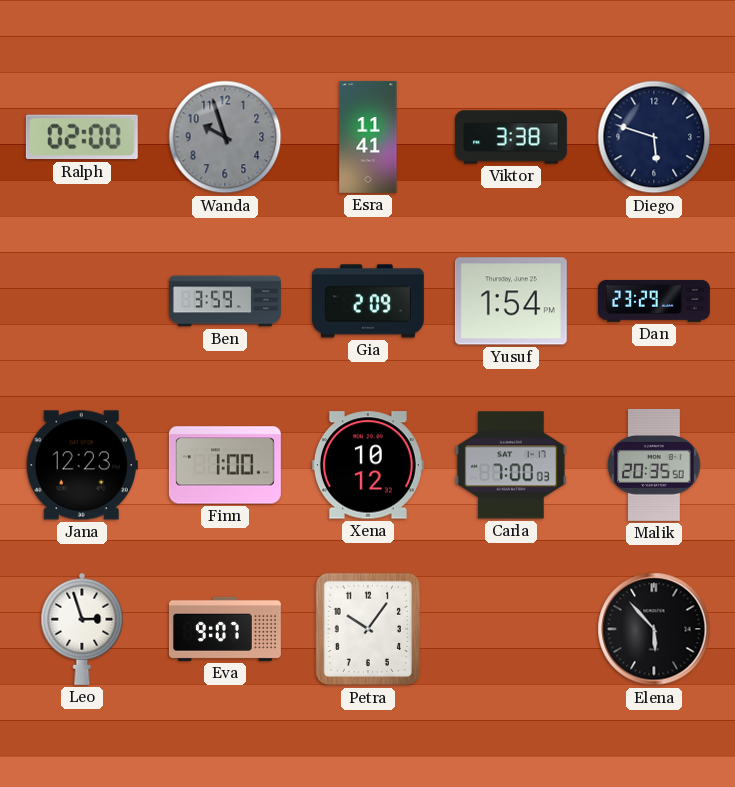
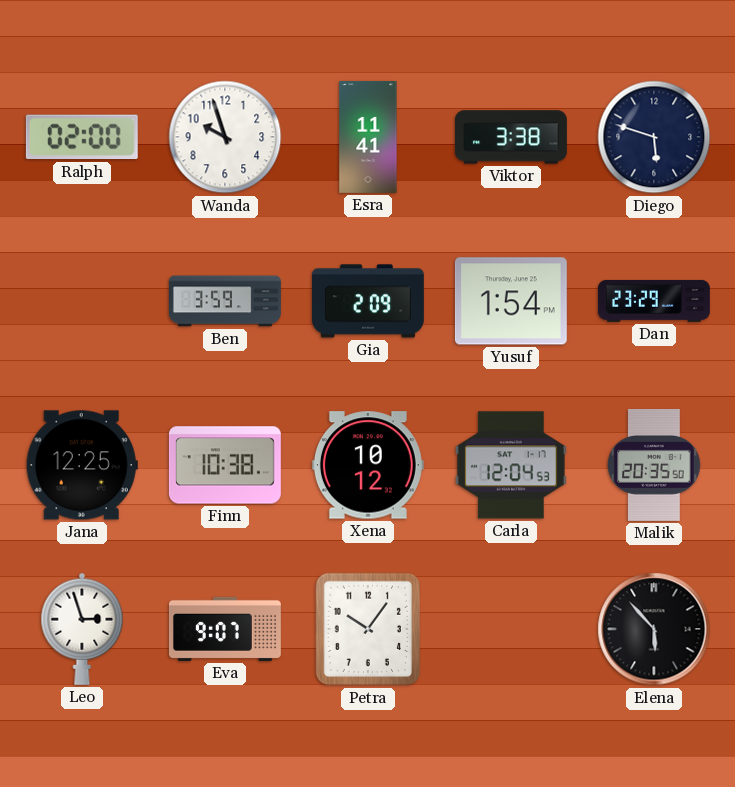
Wanda dial: grey -> white
Jana: 12:23 -> 12:25
Finn: 1:00 -> 10:38
Carla: 7:00 -> 12:04
